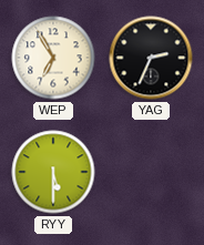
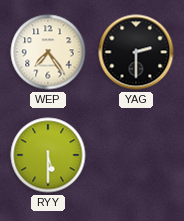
WEP: 6:55 -> 7:24
YAG: 2:34 -> 2:30
